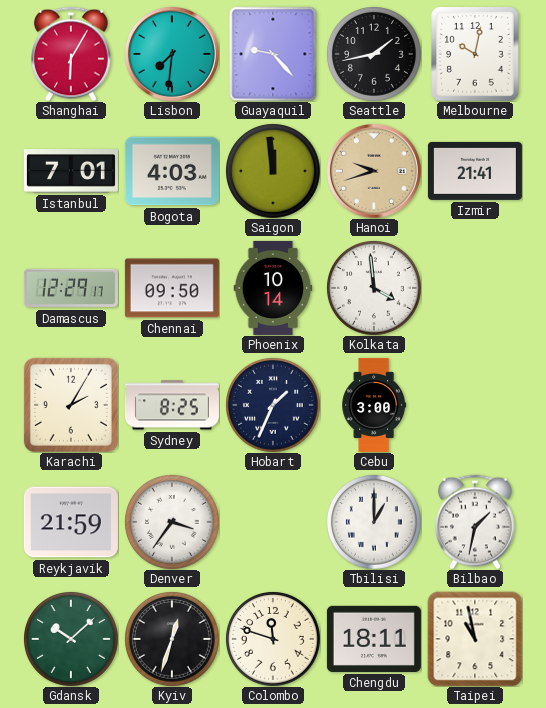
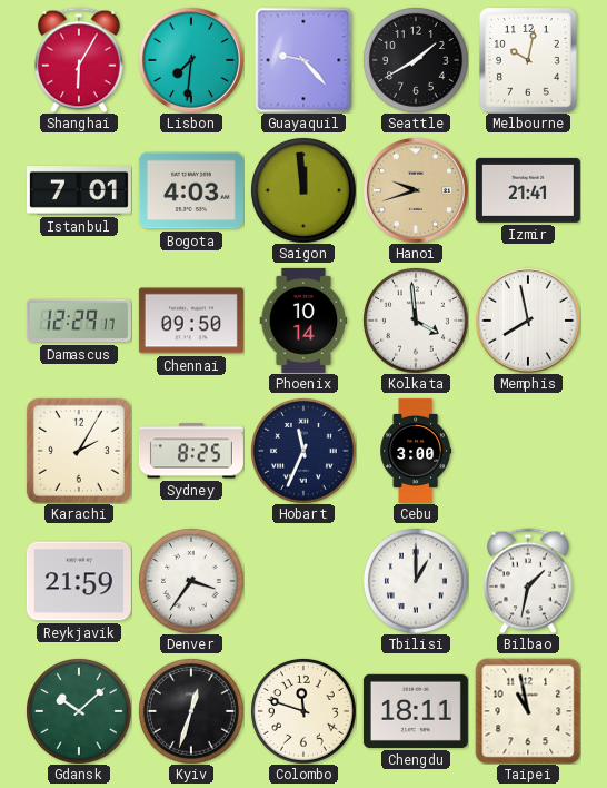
Seattle: 1:43 -> 1:40
Memphis: none -> 7:58
Hobart: 1:34 -> 11:34
